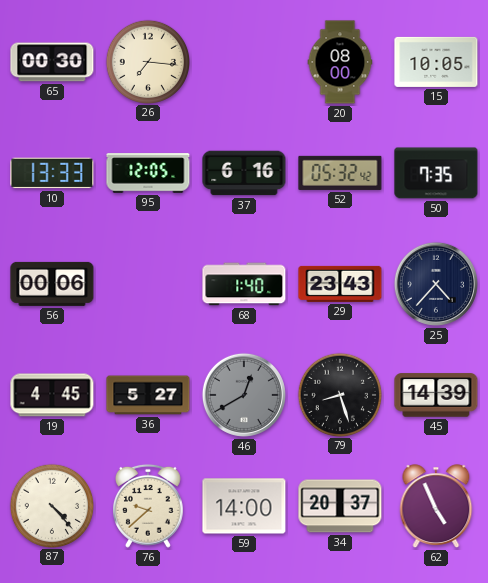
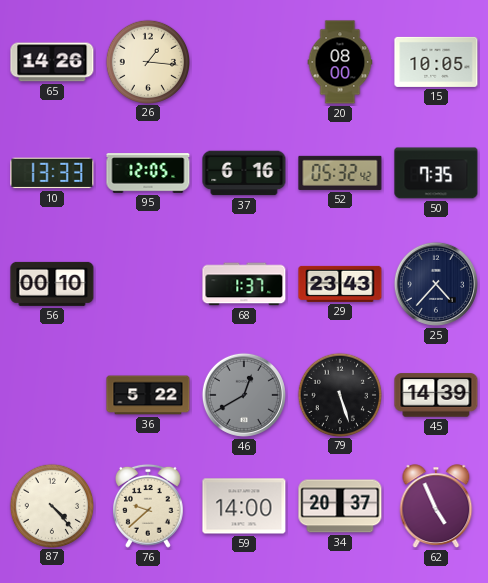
65: 00:30 -> 14:26
26: 7:16 -> 1:16
56: 00:06 -> 00:10
68: 1:40 -> 1:37
19: 4:45 -> none
36: 5:27 -> 5:22
79: 8:27 -> 5:27
